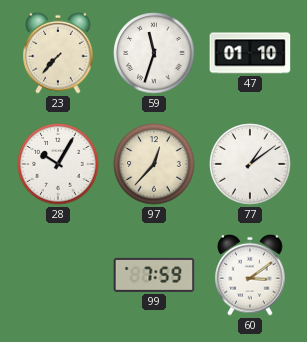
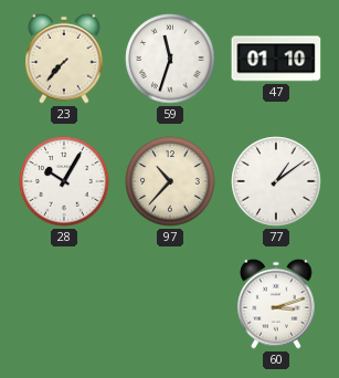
97: 12:37 -> 10:37
99: 7:59 -> none
60: 3:09 -> 3:12
